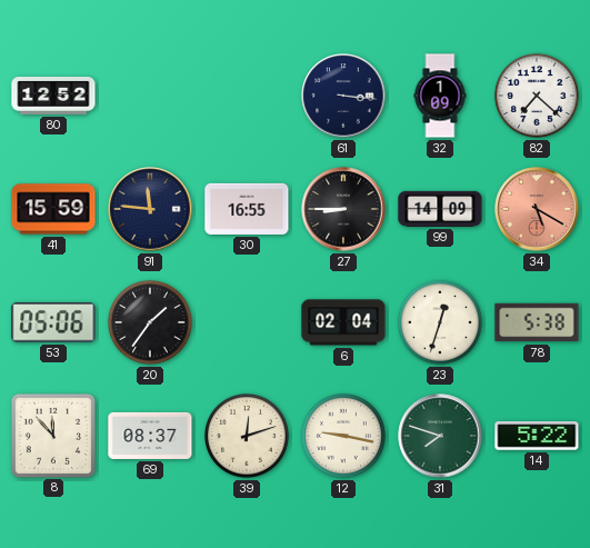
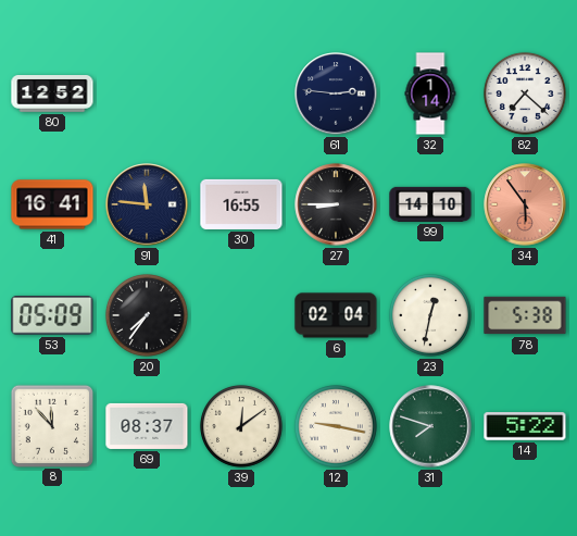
61: 3:16 -> 2:46
32: 1:09 -> 1:14
41: 15:59 -> 16:41
99: 14:09 -> 14:10
34: 5:20 -> 5:54
53: 05:06 -> 05:09
20: 1:36 -> 7:36
23: 12:33 -> 12:32
39: 12:12 -> 12:09
